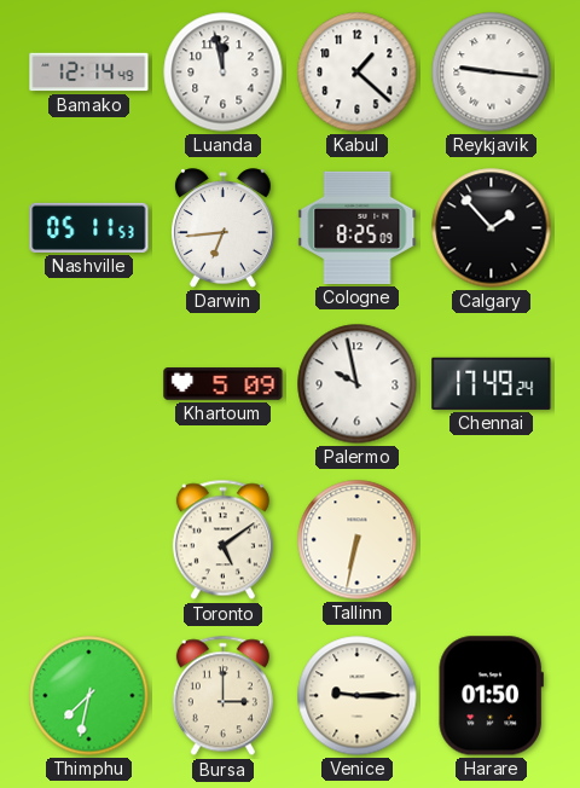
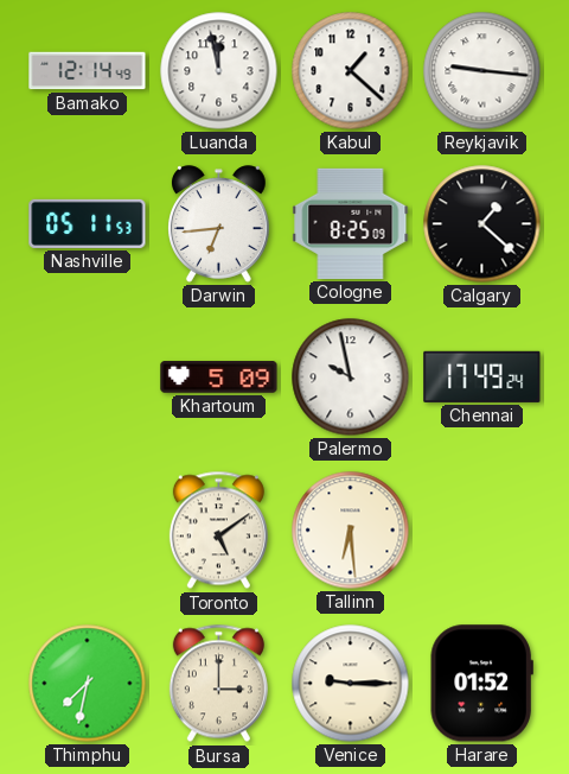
Calgary: 1:53 -> 1:22
Tallinn: 6:32 -> 6:29
Harare: 01:50 -> 01:52
